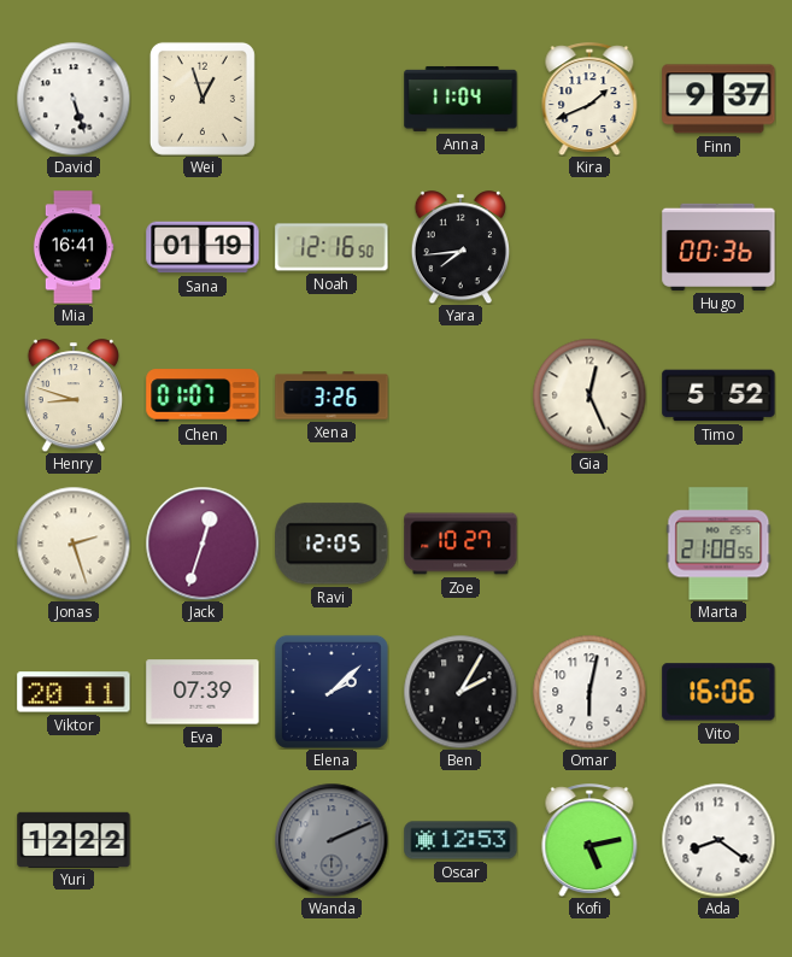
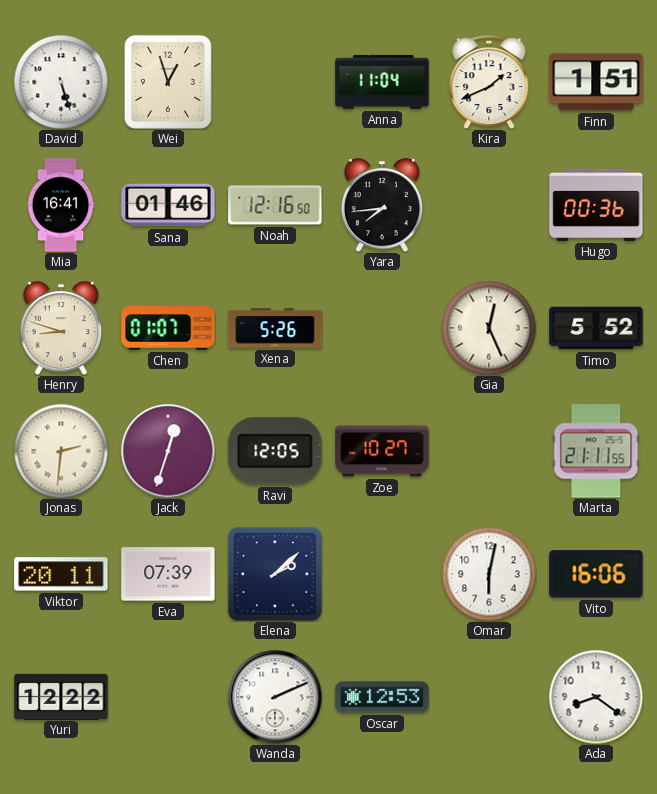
Finn: 9:37 -> 1:51
Sana: 01:19 -> 01:46
Xena: 3:26 -> 5:26
Jonas: 2:27 -> 2:31
Marta: 21:08 -> 21:11
Ben: 2:05 -> none
Wanda dial: grey -> white
Kofi: 5:13 -> none
